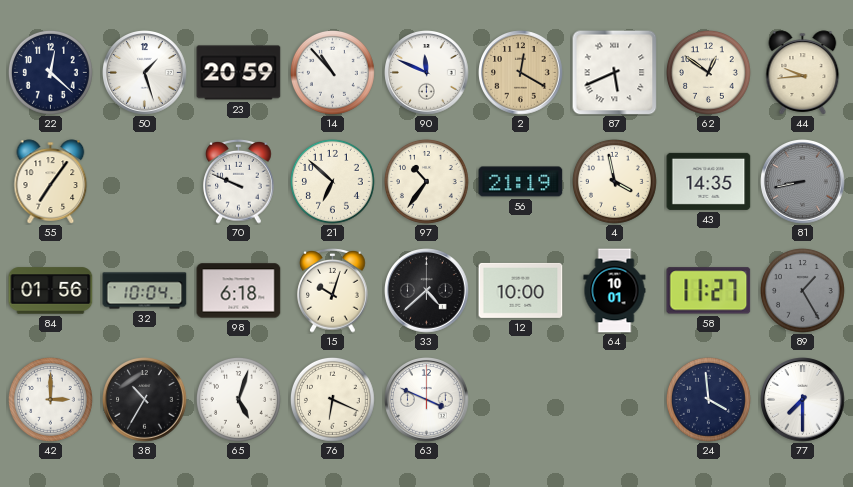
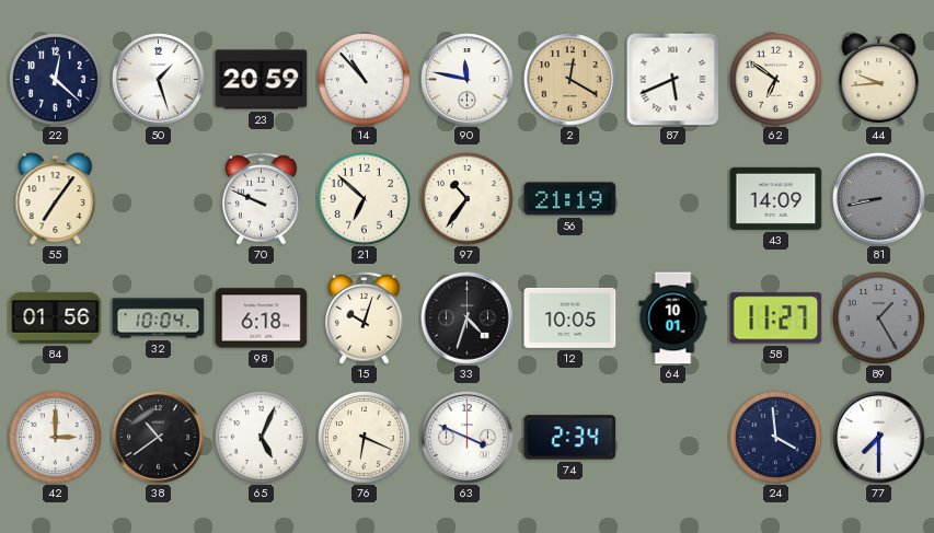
90: 11:49 -> 11:47
62: 12:51 -> 6:51
4: 3:58 -> none
43: 14:35 -> 14:09
33: 4:38 -> 4:33
12: 10:00 -> 10:05
38: 10:35 -> 10:39
65: 5:03 -> 5:04
74: none -> 2:34
